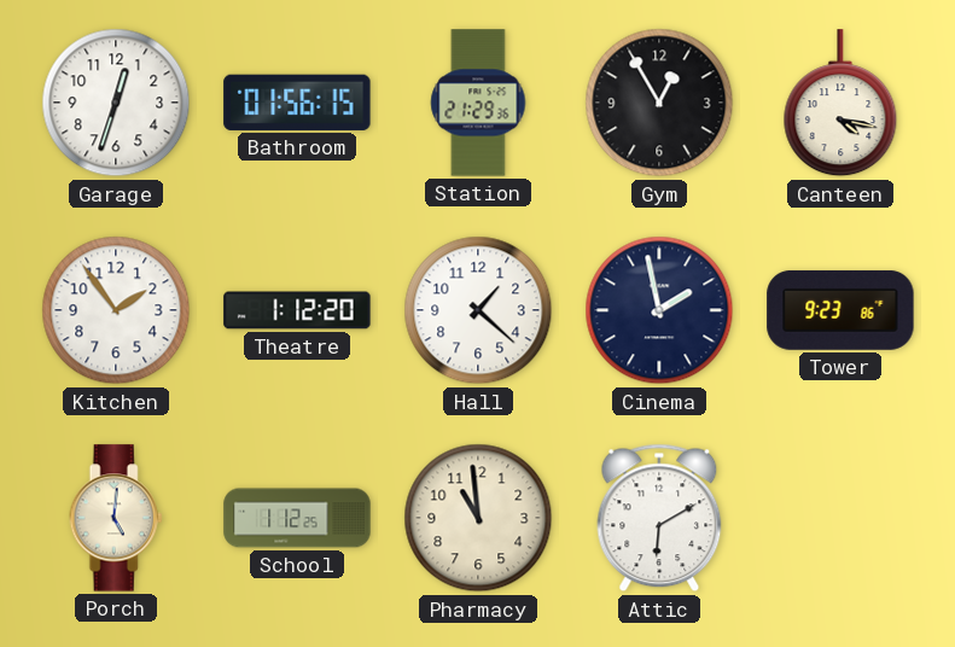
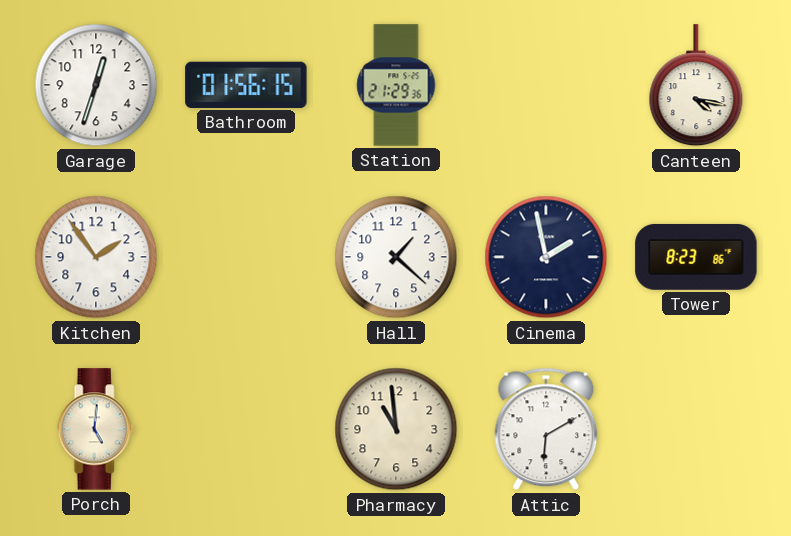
Gym: 12:55 -> none
Theatre: 1:12 -> none
Tower: 9:23 -> 8:23
School: 1:12 -> none
